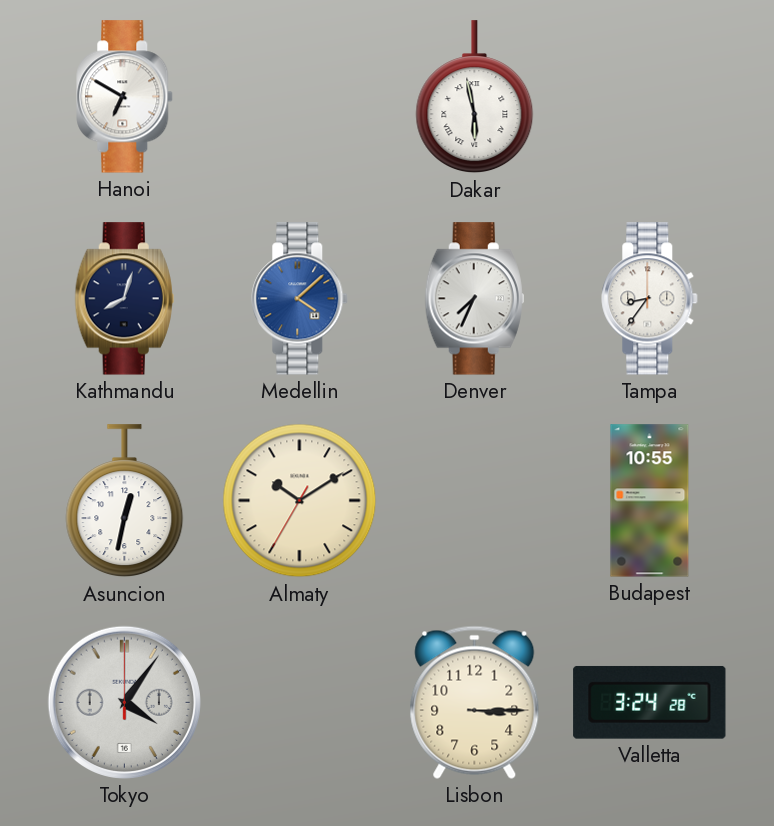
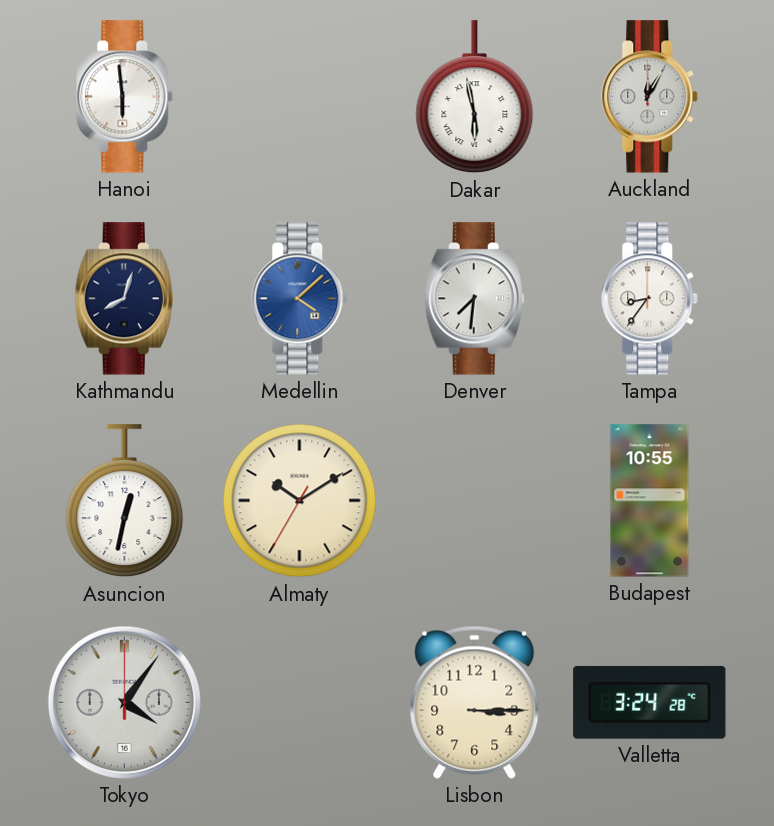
Hanoi: 6:50 -> 5:59
Auckland: none -> 12:05
Denver: 7:34 -> 7:31
